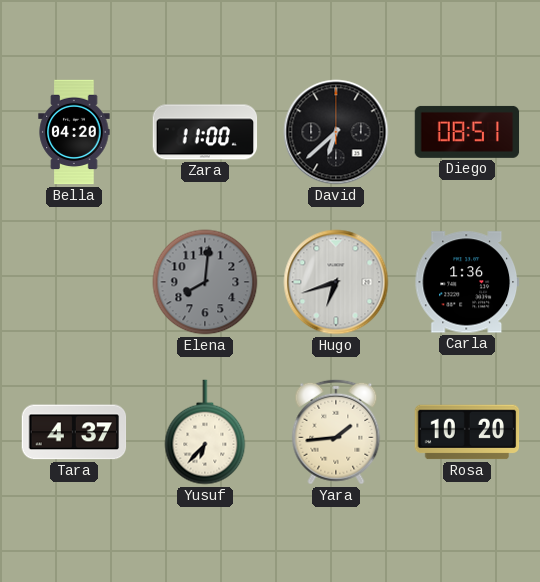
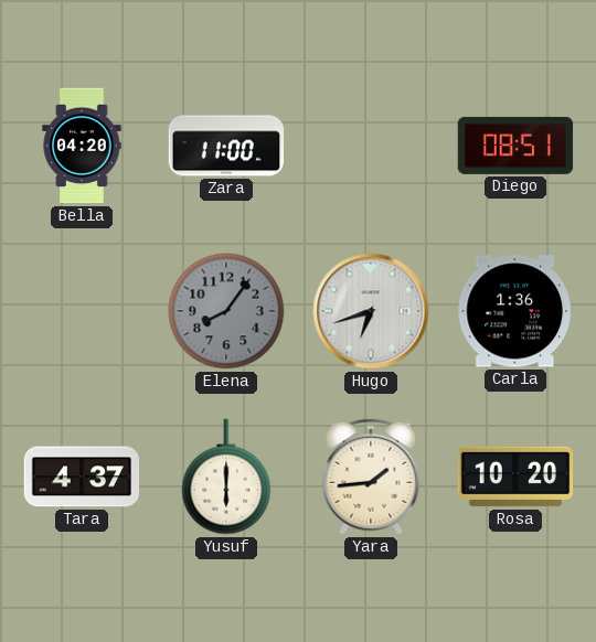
David: 6:38 -> none
Elena: 8:01 -> 8:06
Yusuf: 6:37 -> 6:00
